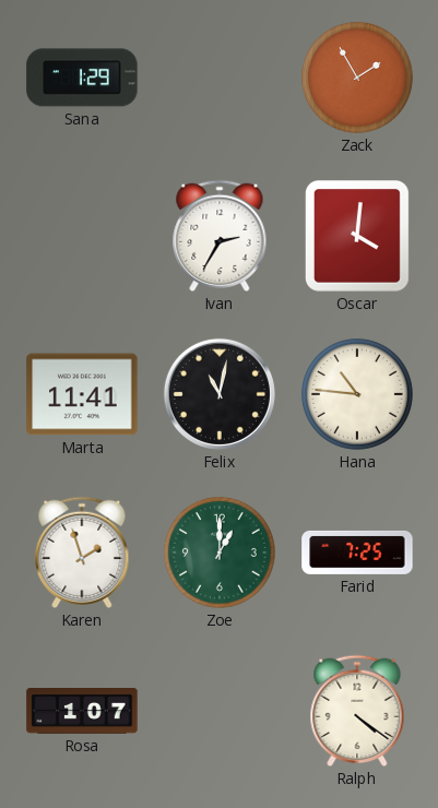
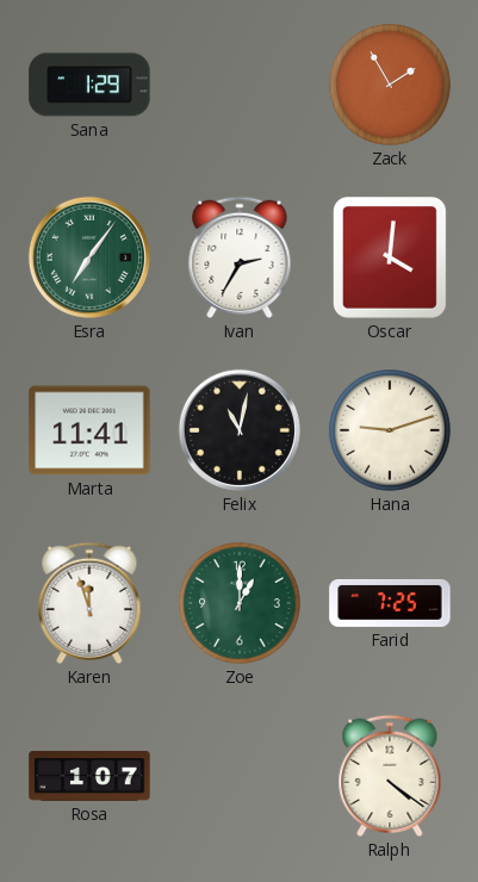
Esra: none -> 7:06
Hana: 10:46 -> 9:12
Karen: 1:57 -> 11:57
